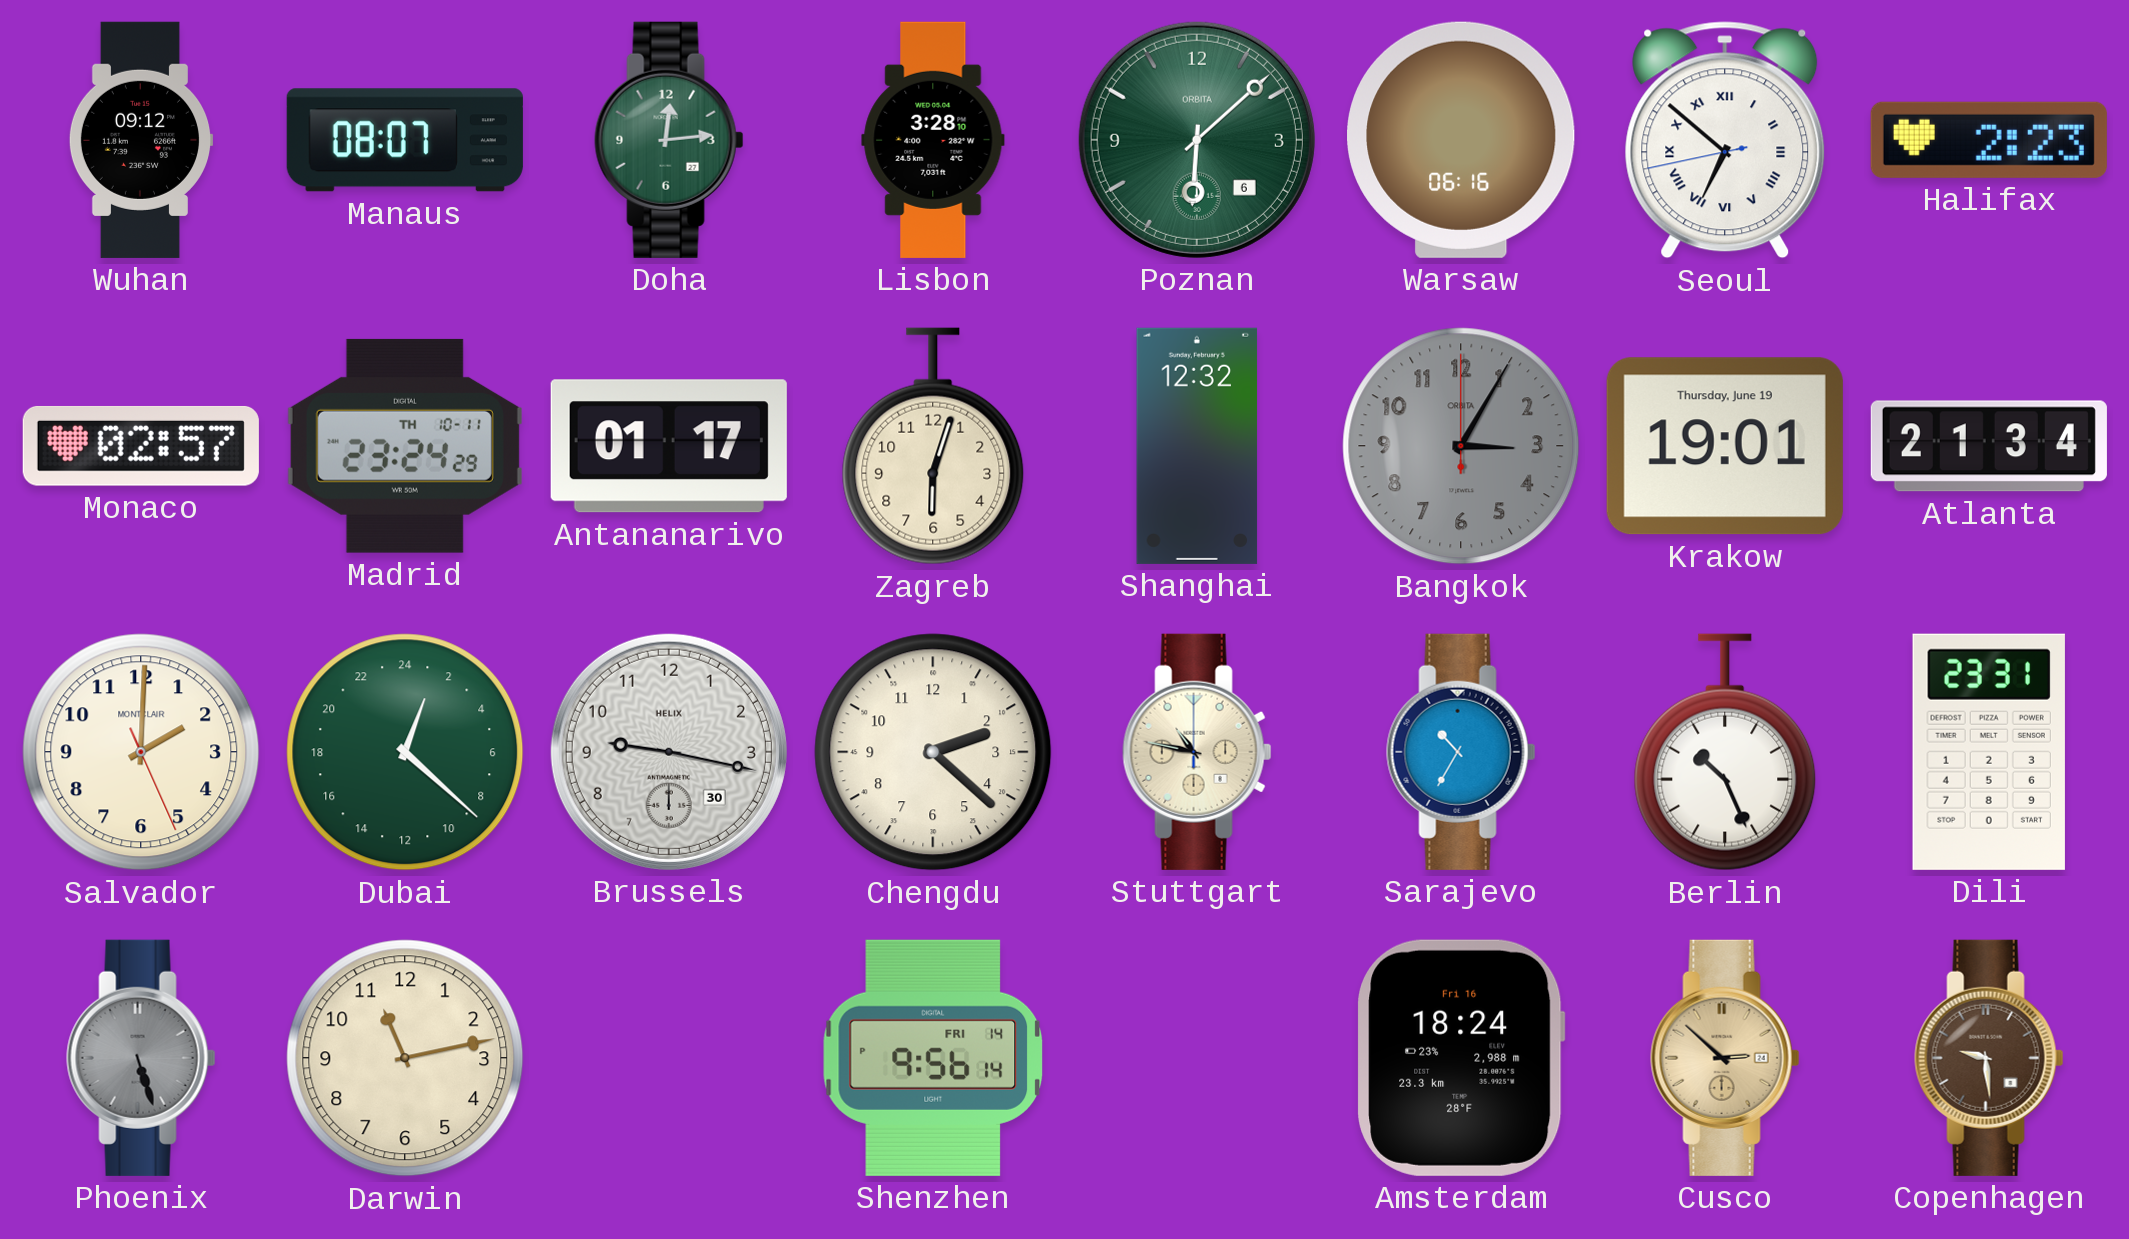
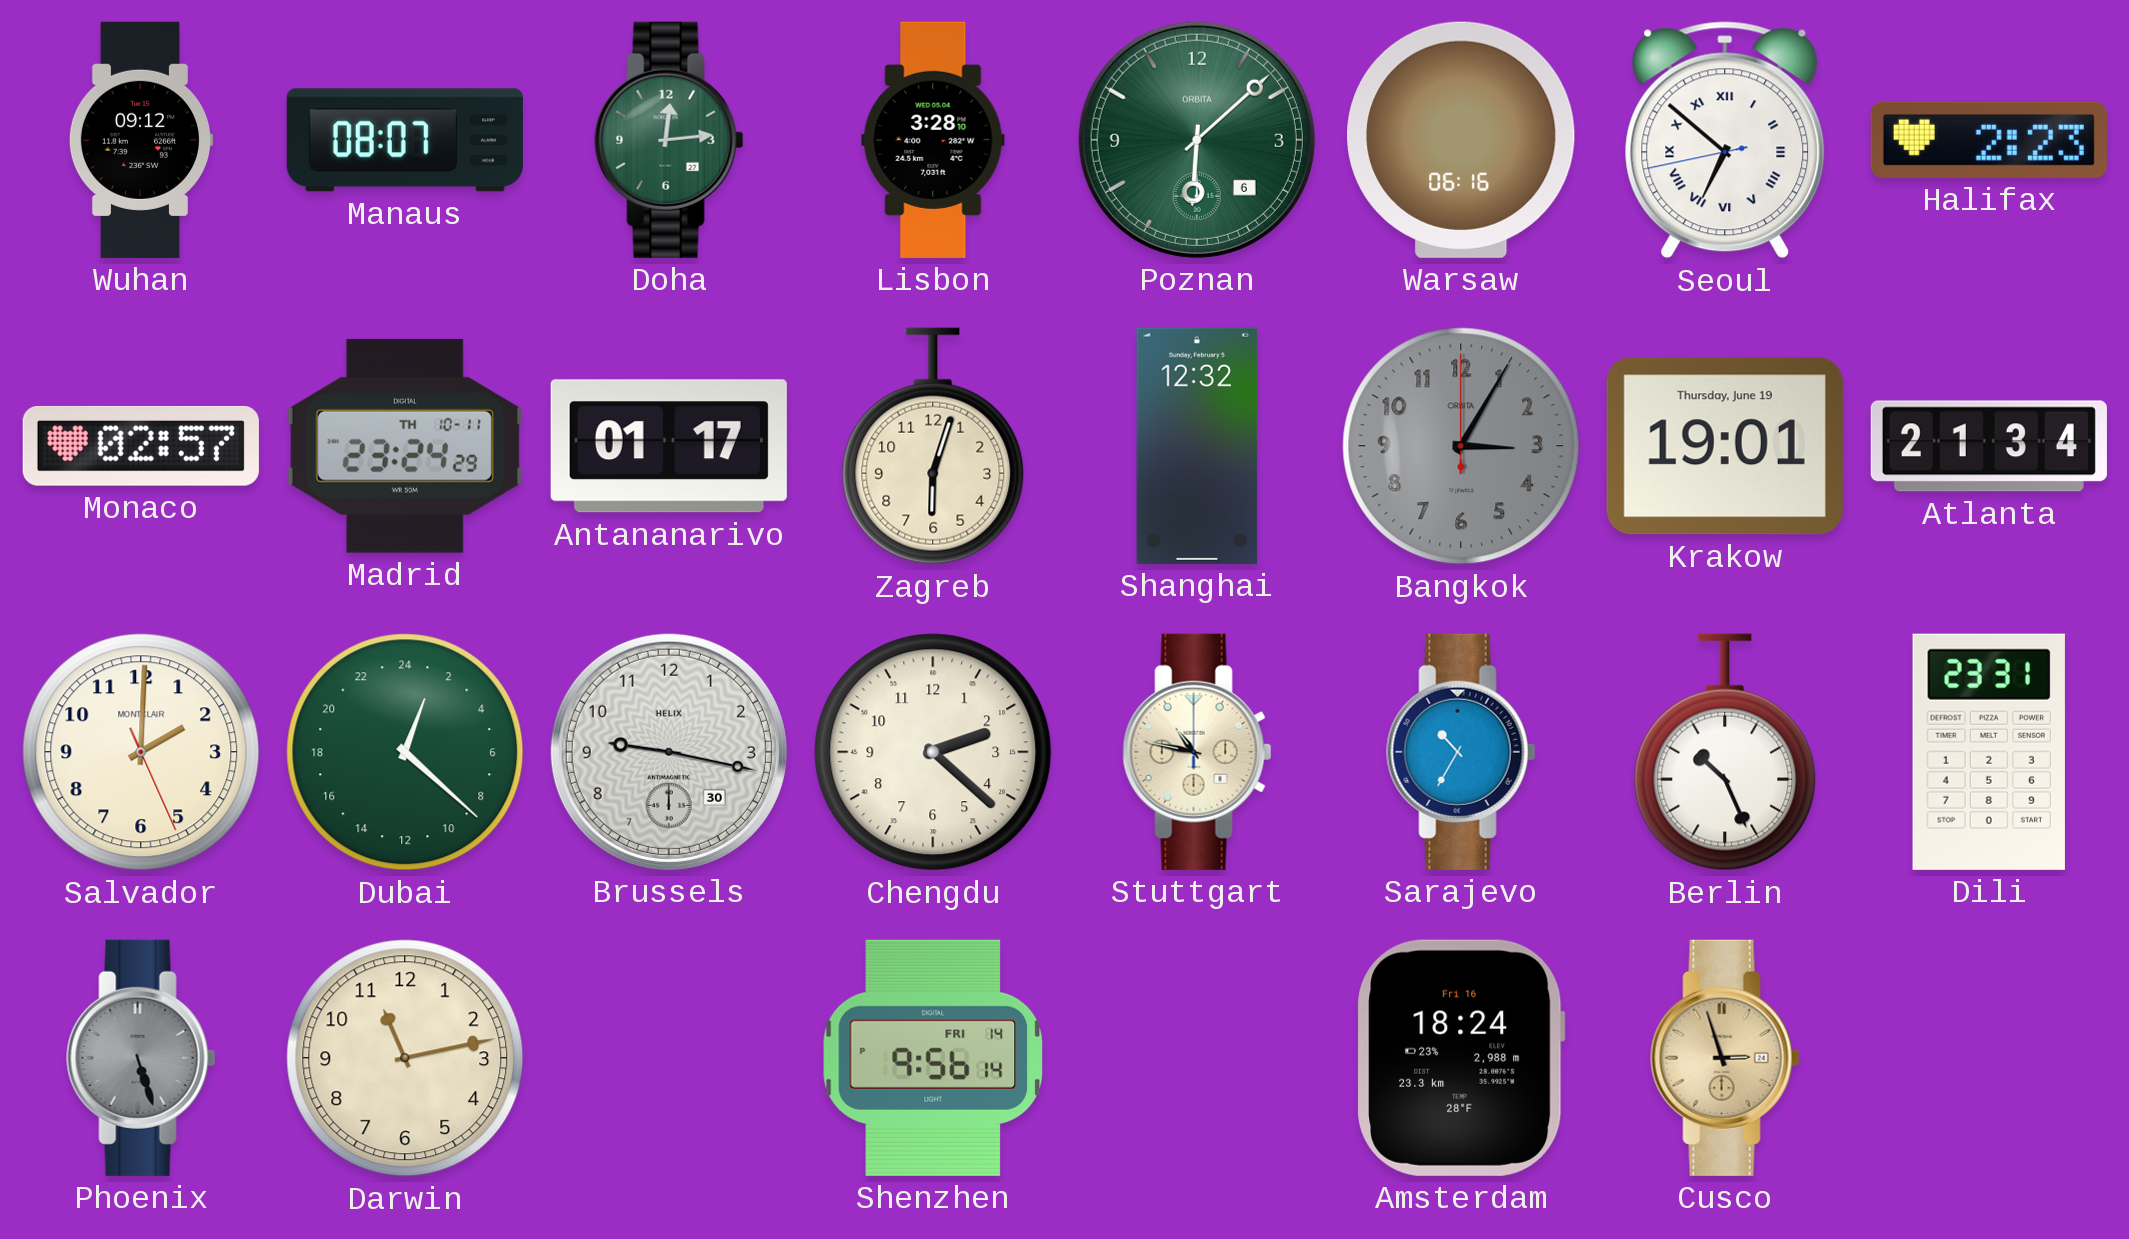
Cusco: 2:52 -> 2:57
Copenhagen: 9:29 -> none
